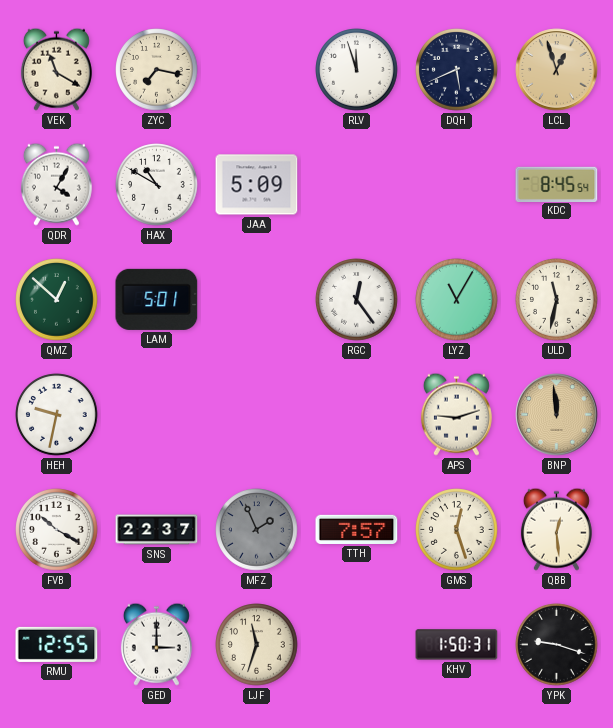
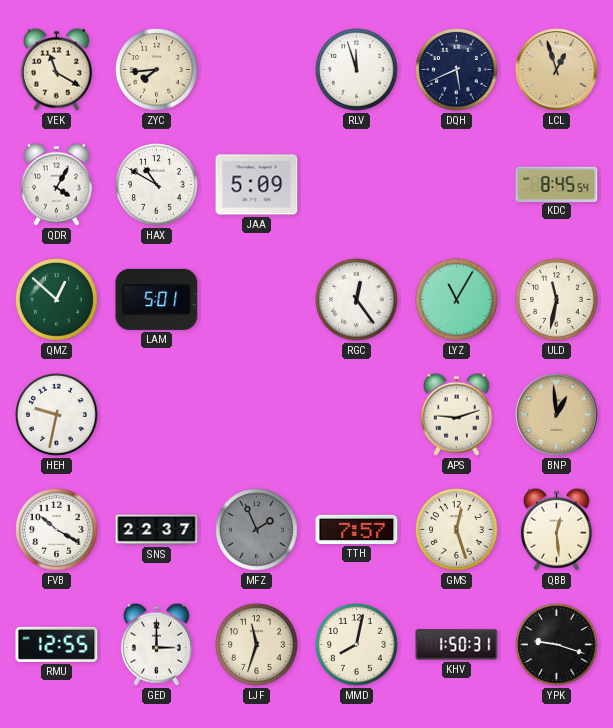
ZYC: 7:17 -> 7:44
BNP: 11:59 -> 12:59
MMD: none -> 8:02
